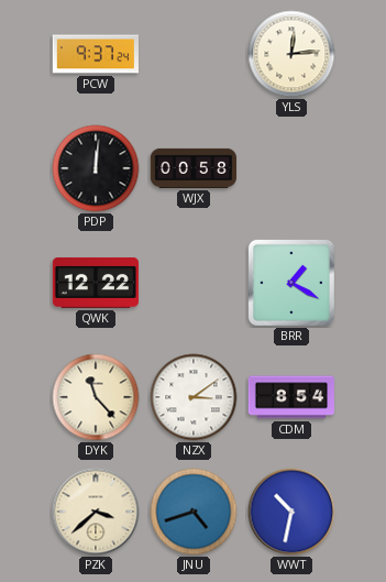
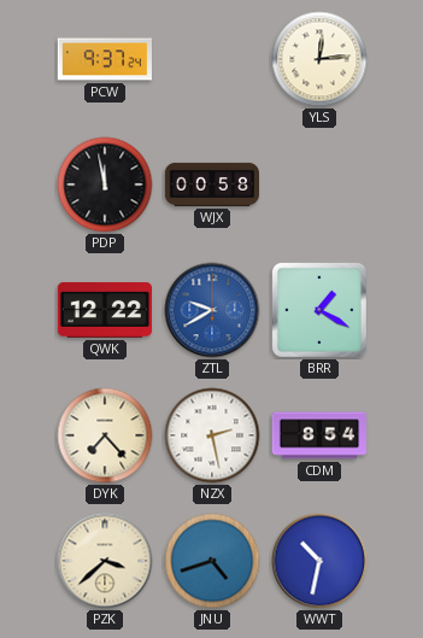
PDP: 12:01 -> 11:58
ZTL: none -> 9:40
DYK: 11:23 -> 7:23
NZX: 3:09 -> 2:28
